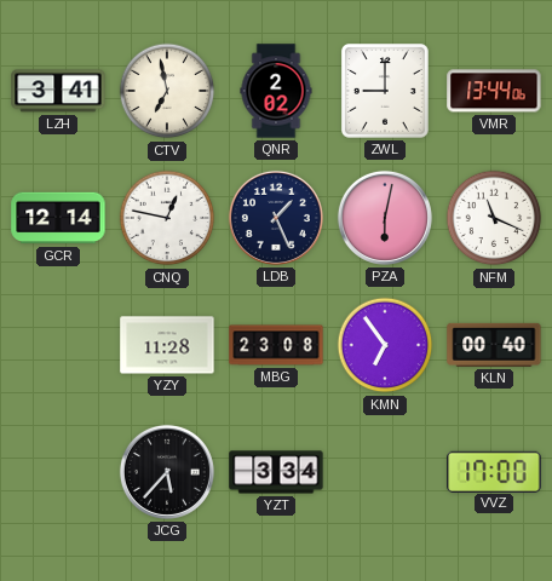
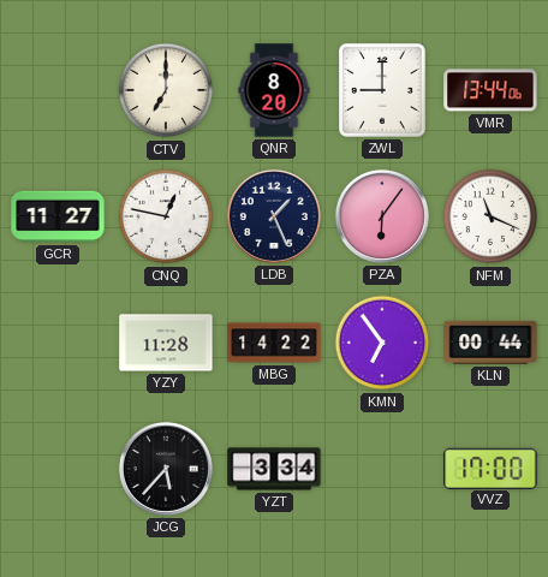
LZH: 3:41 -> none
CTV: 6:58 -> 7:00
QNR: 2:02 -> 8:20
GCR: 12:14 -> 11:27
PZA: 6:02 -> 6:06
MBG: 23:08 -> 14:22
KLN: 00:40 -> 00:44
